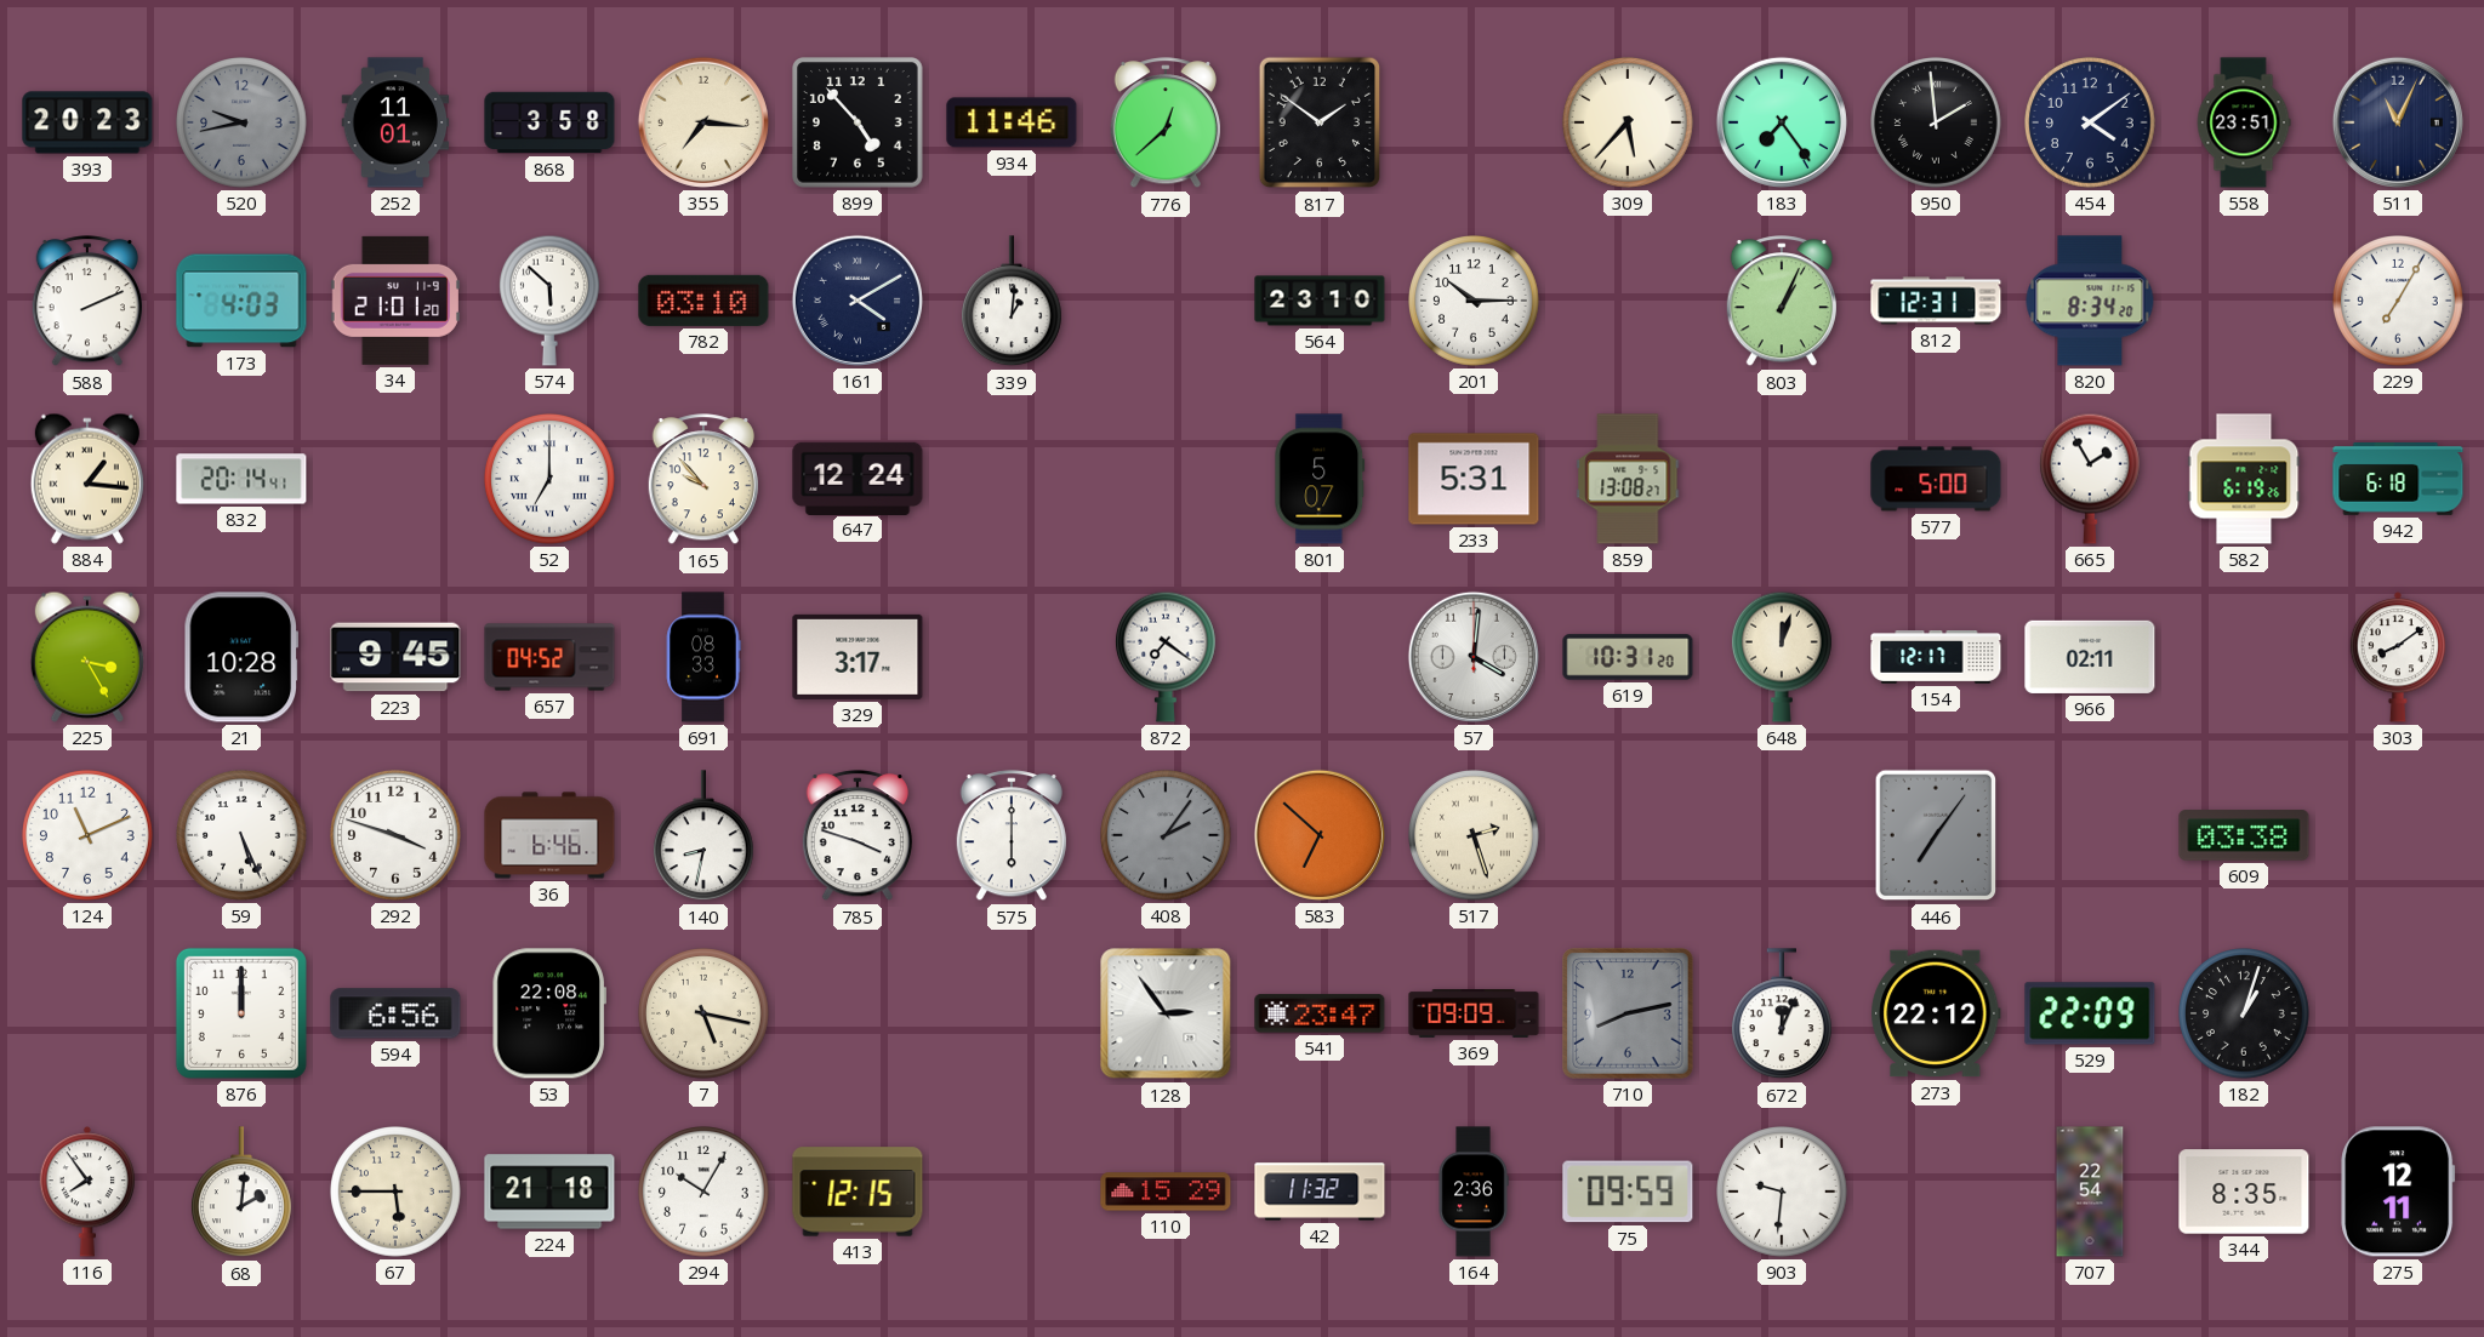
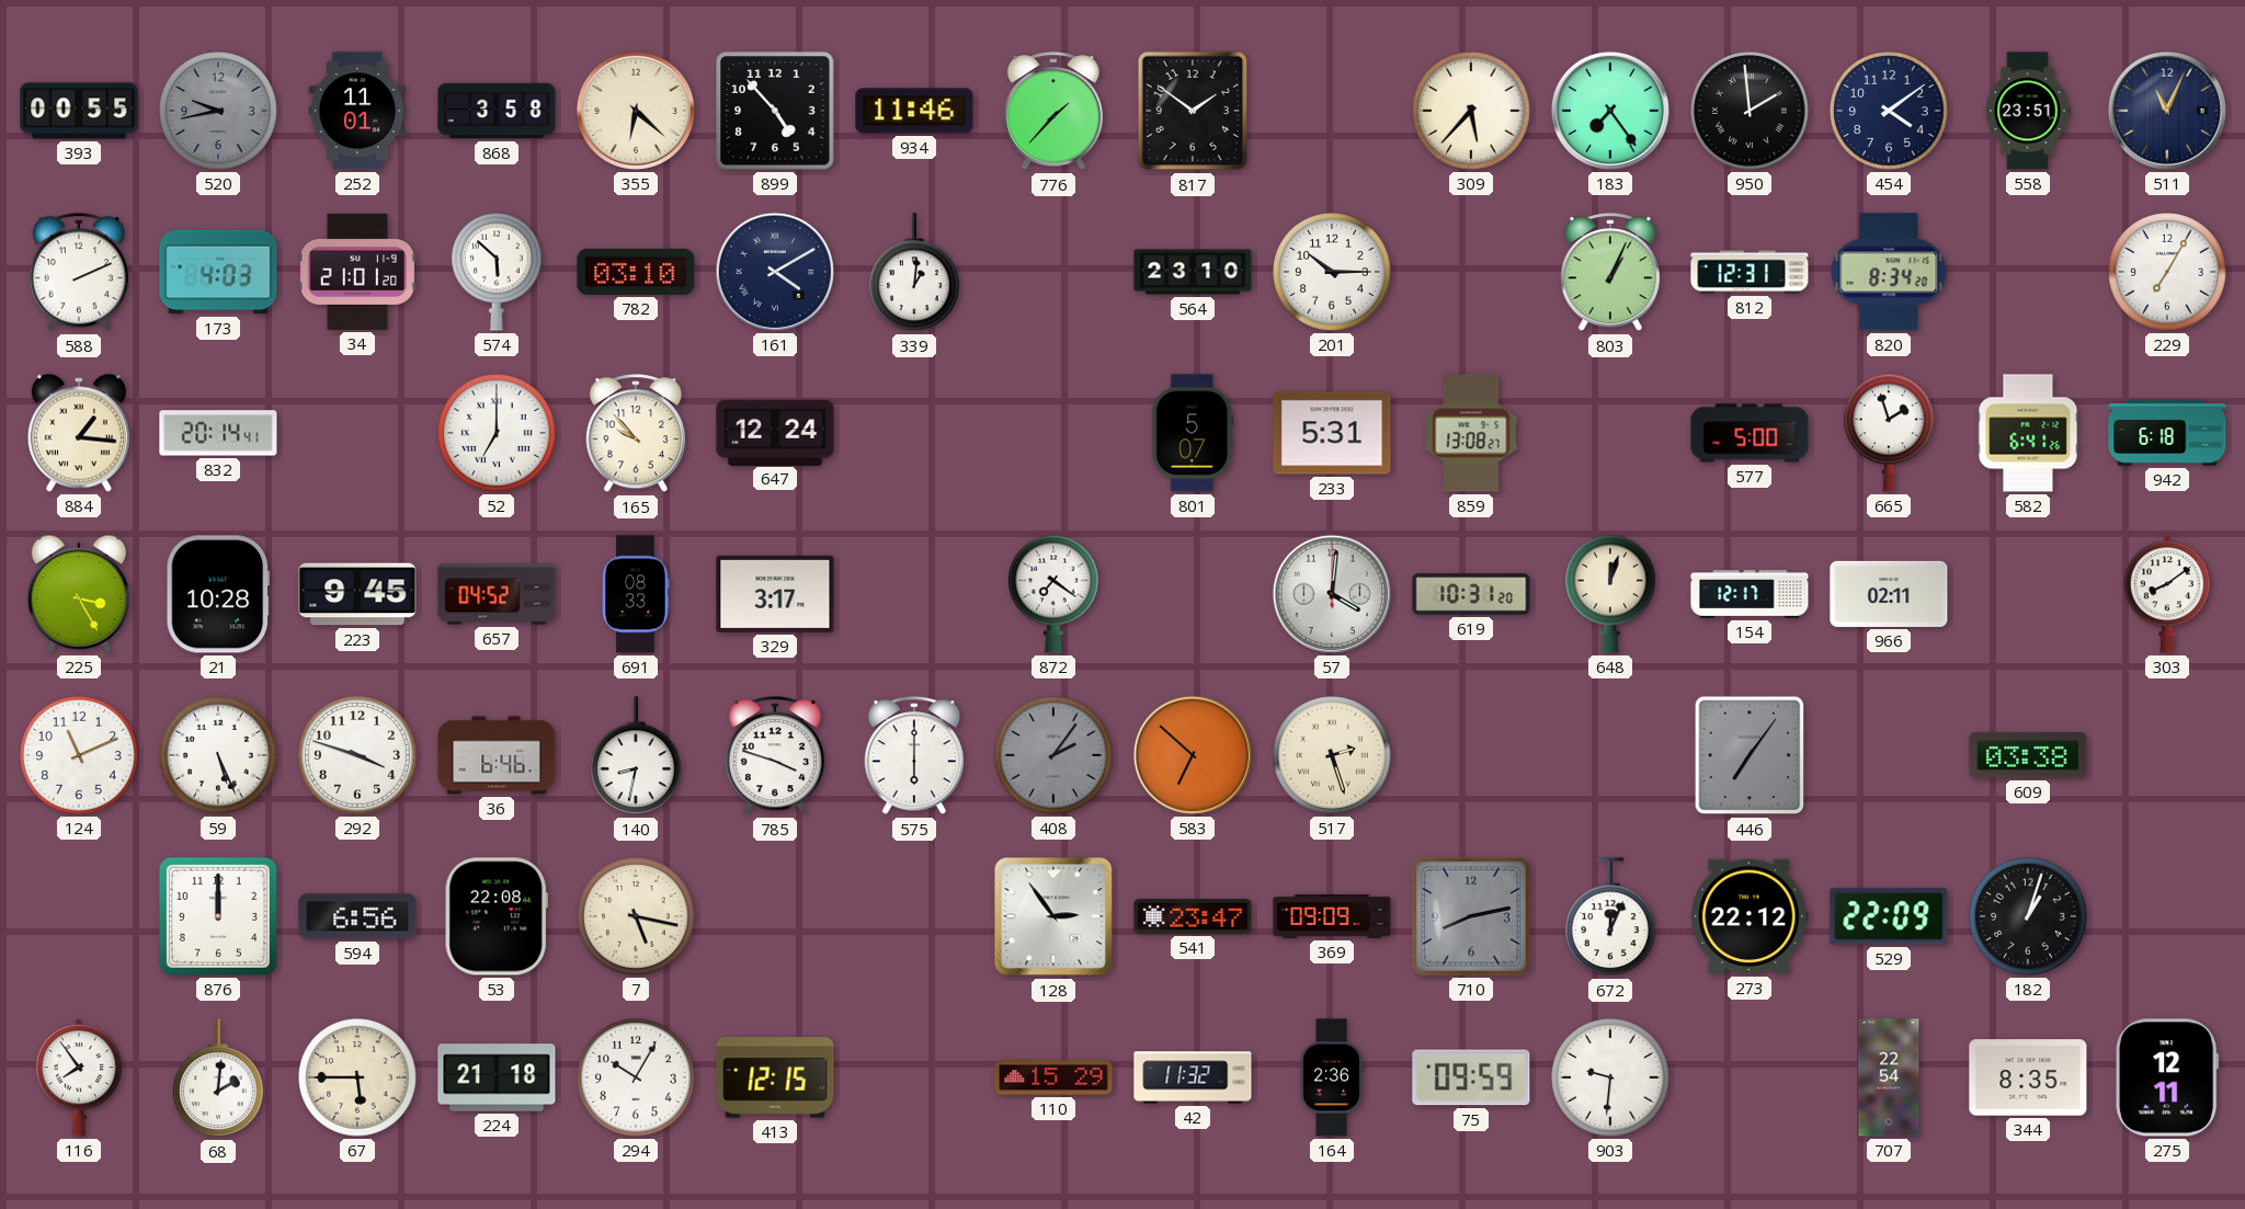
393: 20:23 -> 00:55
355: 7:16 -> 6:22
776: 12:38 -> 1:37
665: 1:55 -> 1:57
582: 6:19 -> 6:41
